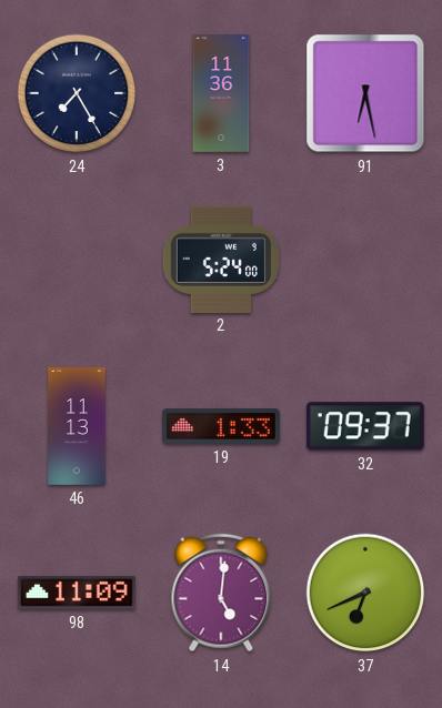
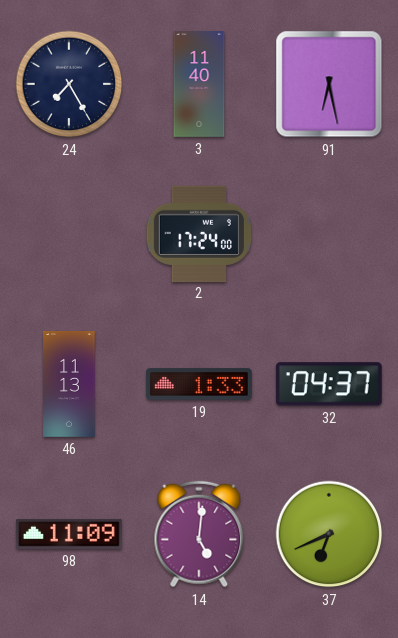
3: 11:36 -> 11:40
2: 5:24 -> 17:24
32: 09:37 -> 04:37
